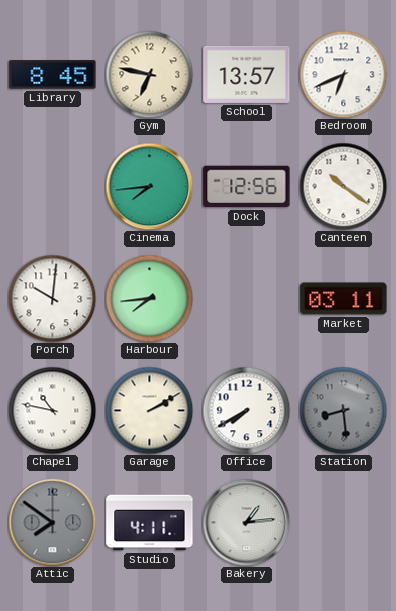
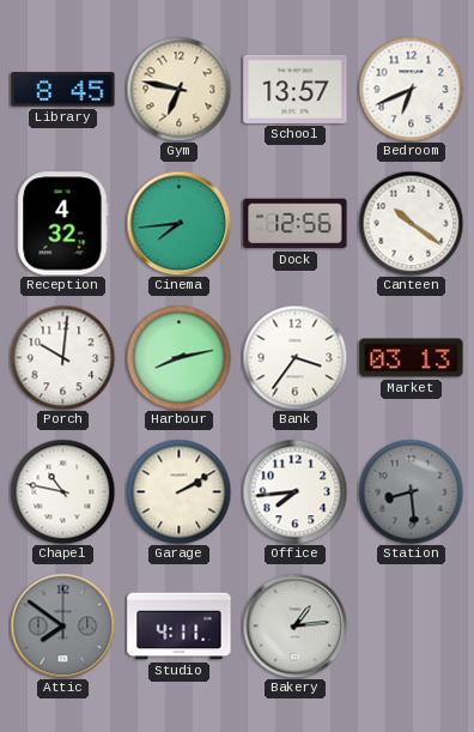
Reception: none -> 4:32
Harbour: 7:44 -> 8:13
Bank: none -> 3:36
Market: 03:11 -> 03:13
Office: 7:40 -> 7:44
